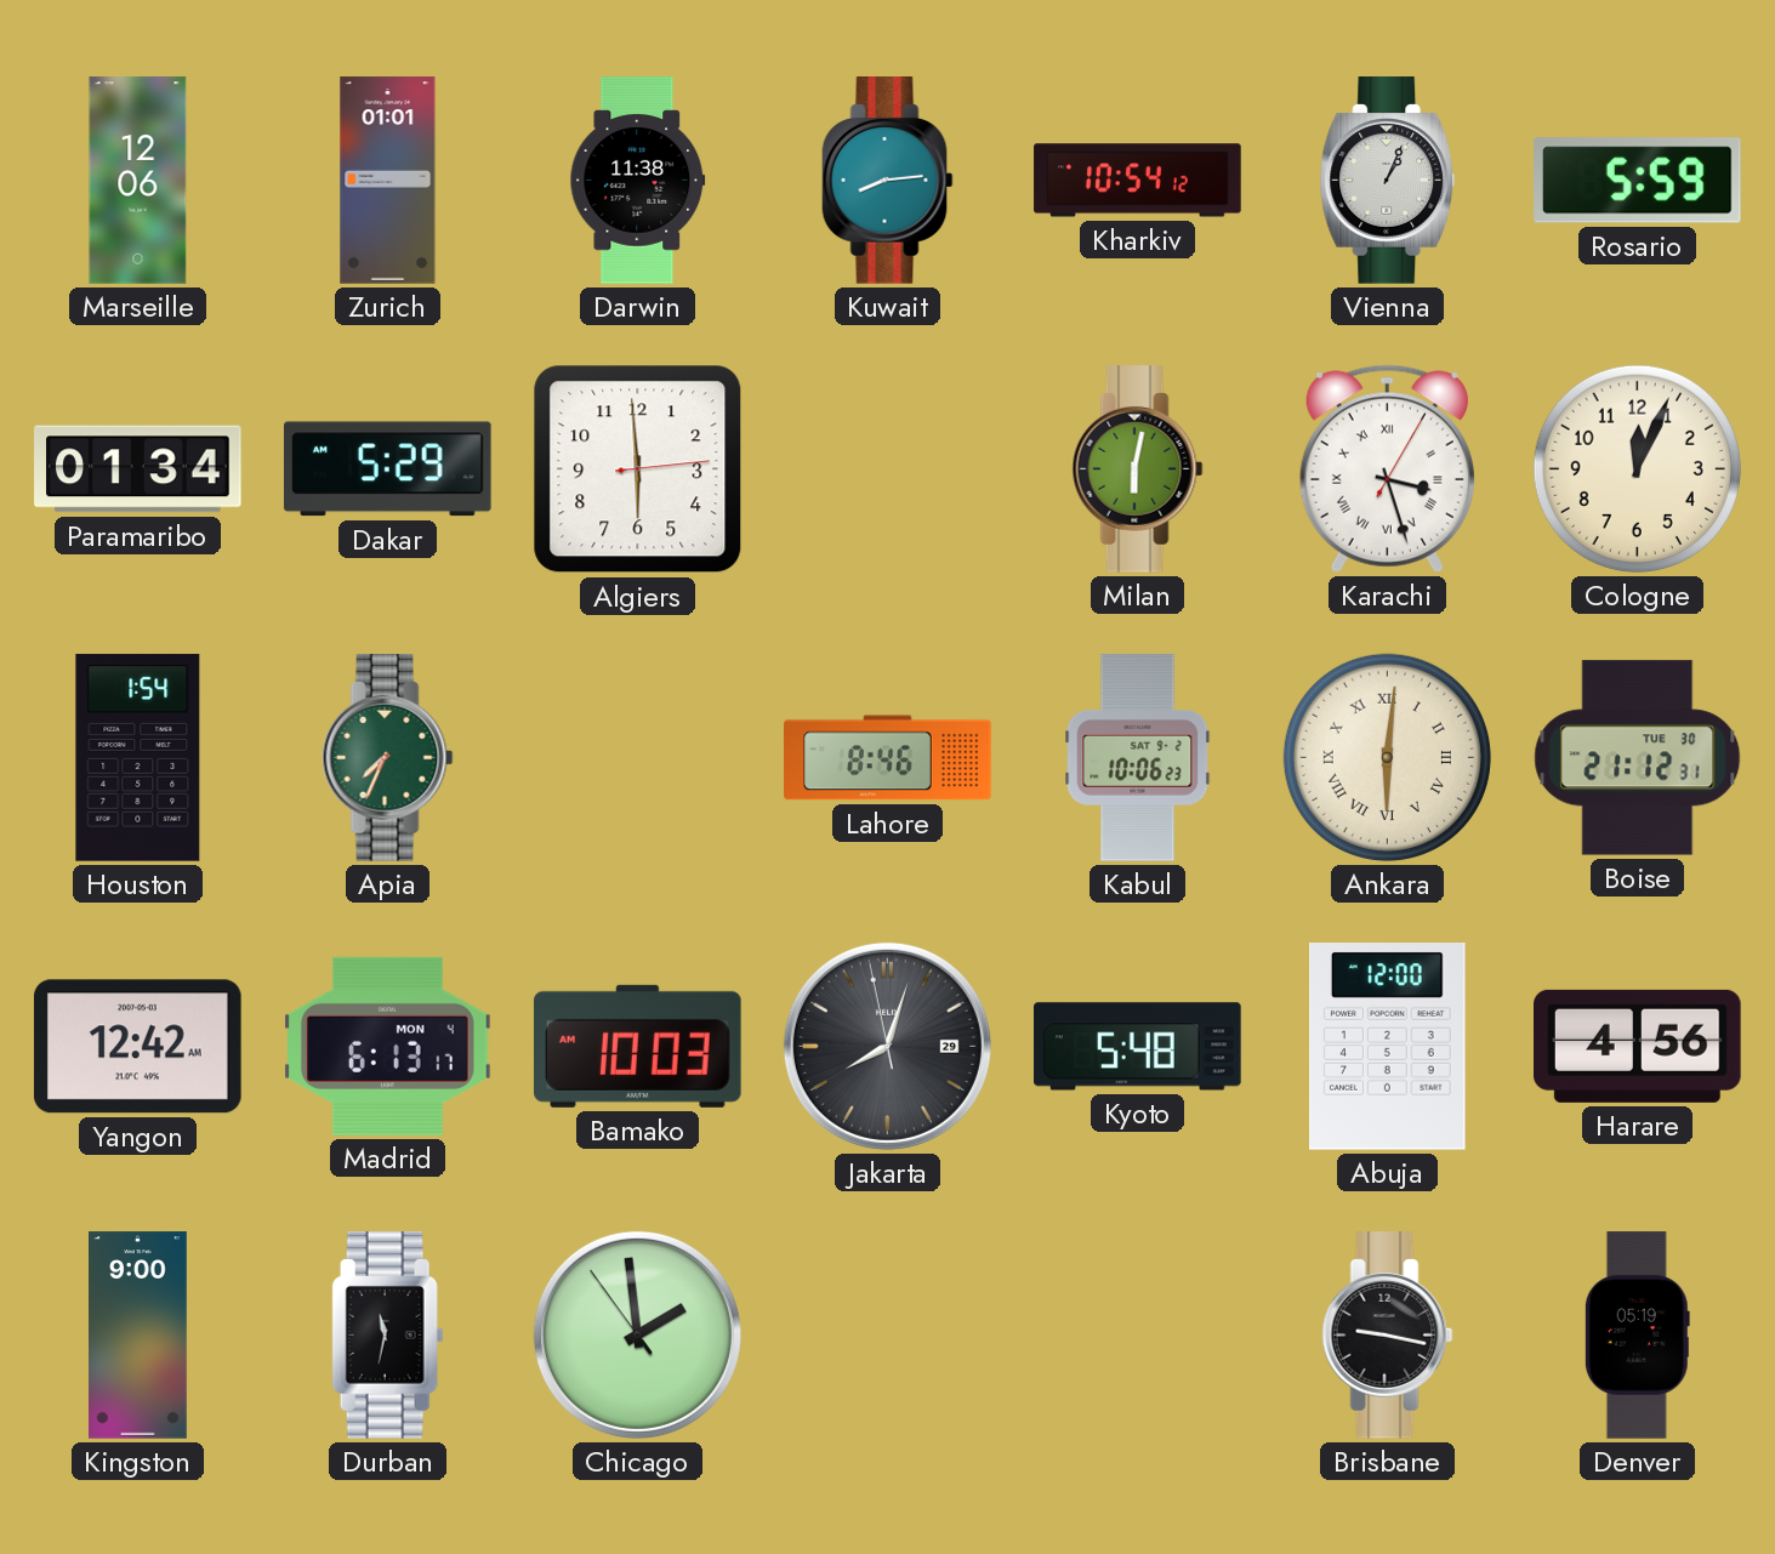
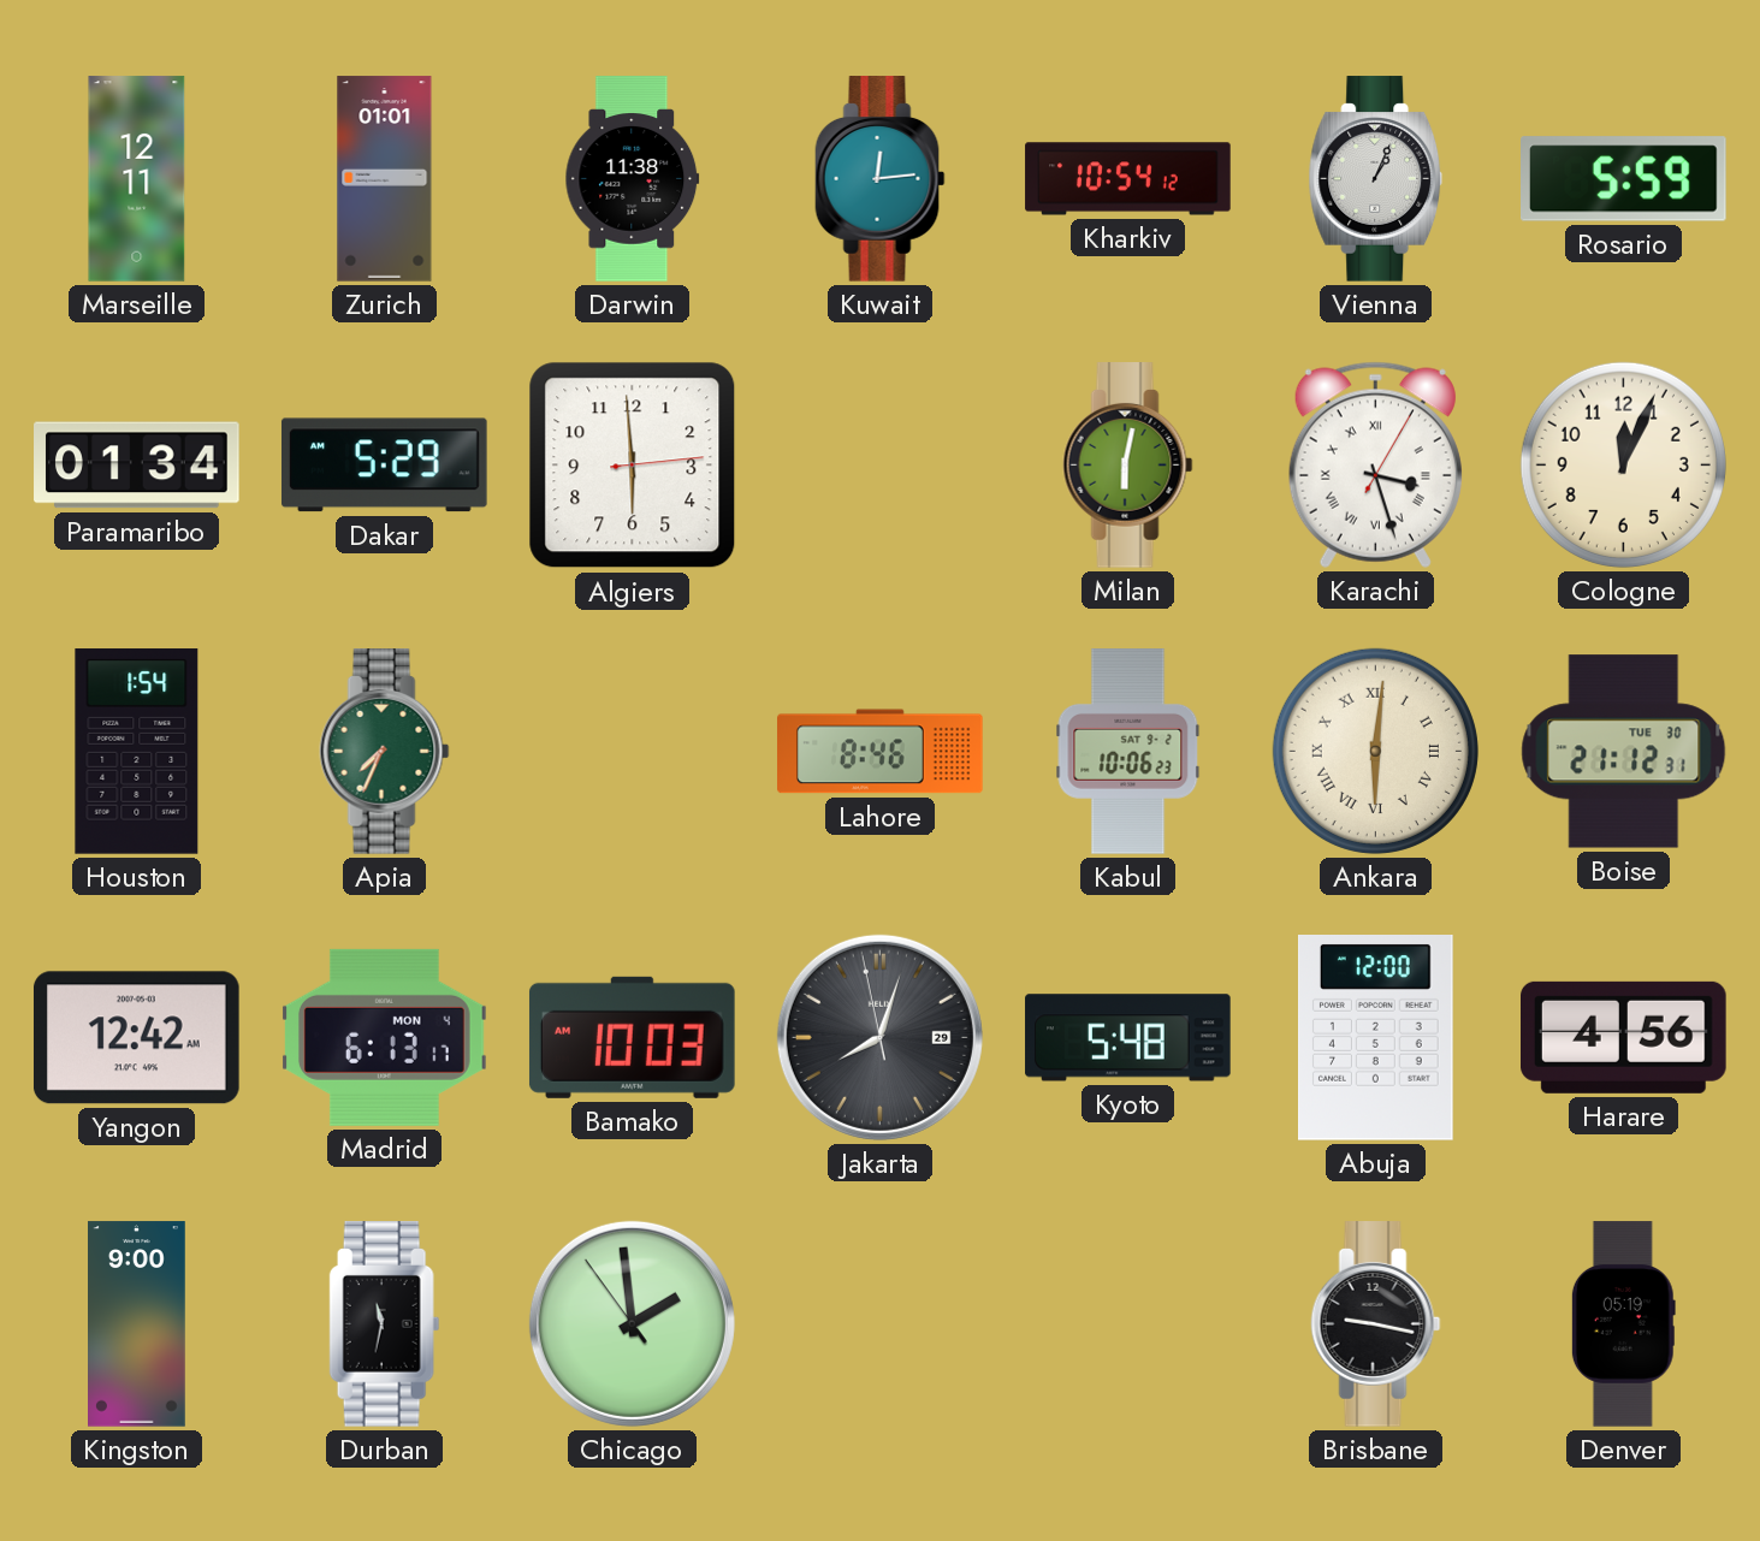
Marseille: 12:06 -> 12:11
Kuwait: 8:14 -> 12:14
